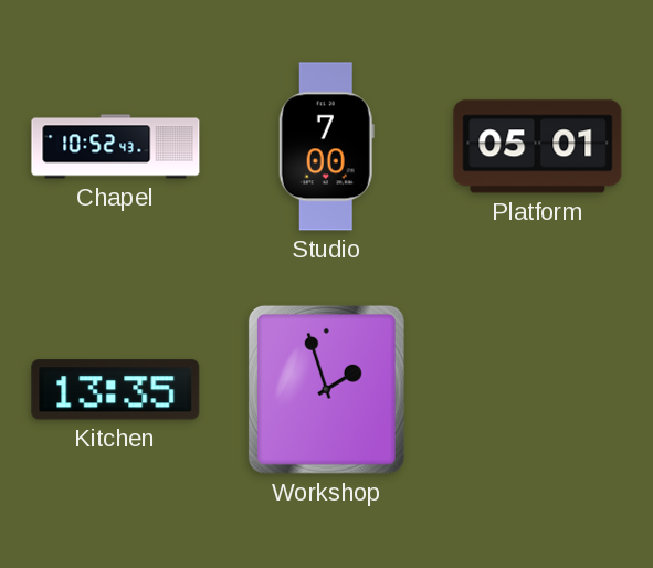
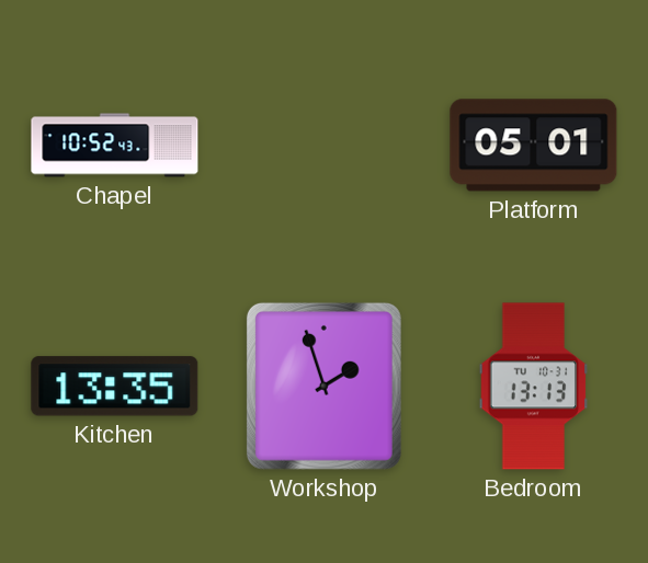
Studio: 7:00 -> none
Bedroom: none -> 13:13
